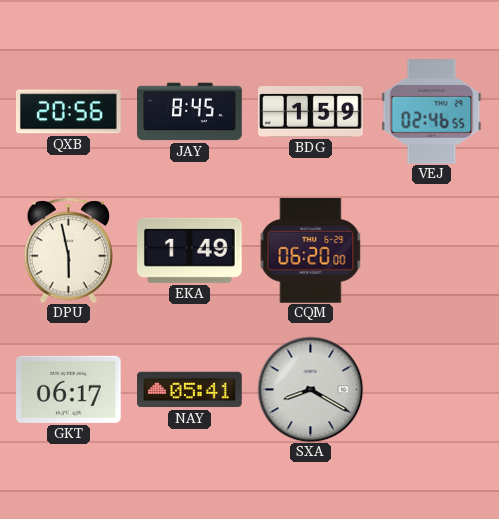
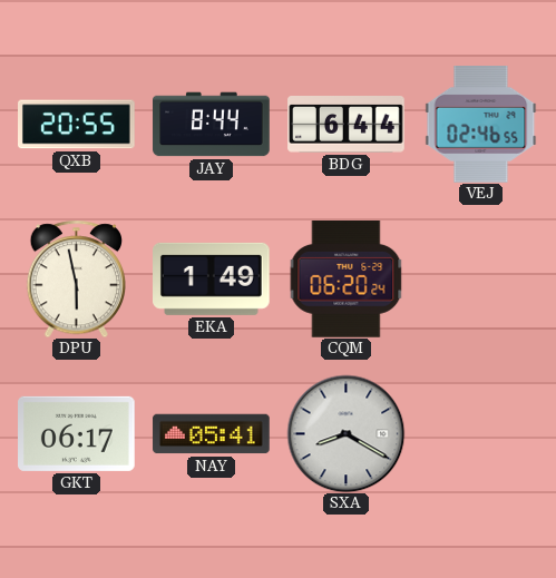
QXB: 20:56 -> 20:55
JAY: 8:45 -> 8:44
BDG: 1:59 -> 6:44
CQM: 06:20:00 -> 06:20:24
